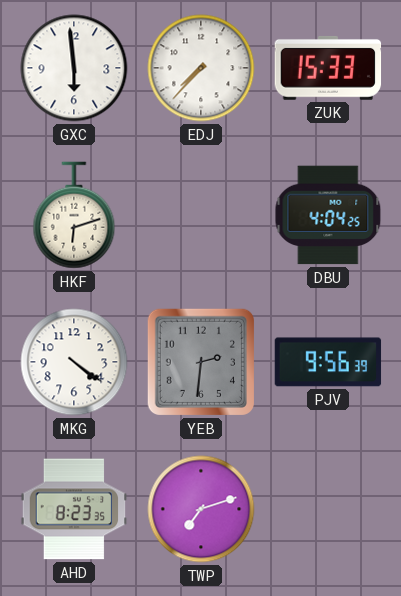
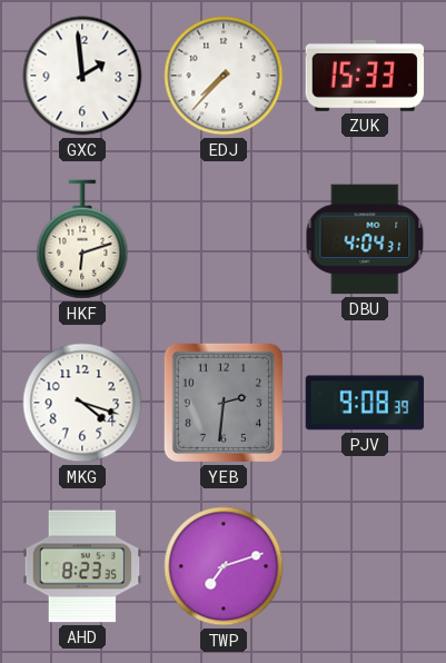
GXC: 5:59 -> 1:59
DBU: 4:04:25 -> 4:04:31
MKG: 4:21 -> 4:18
PJV: 9:56 -> 9:08
